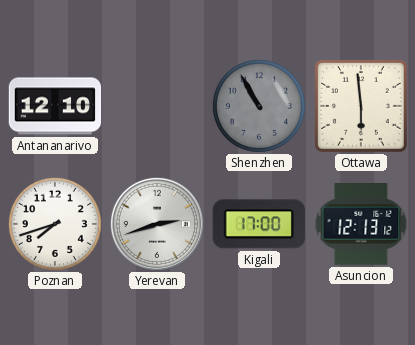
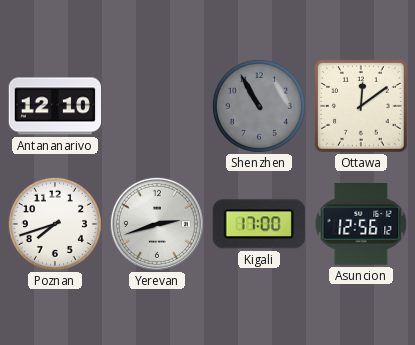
Ottawa: 5:59 -> 12:09
Asuncion: 12:13 -> 12:56
